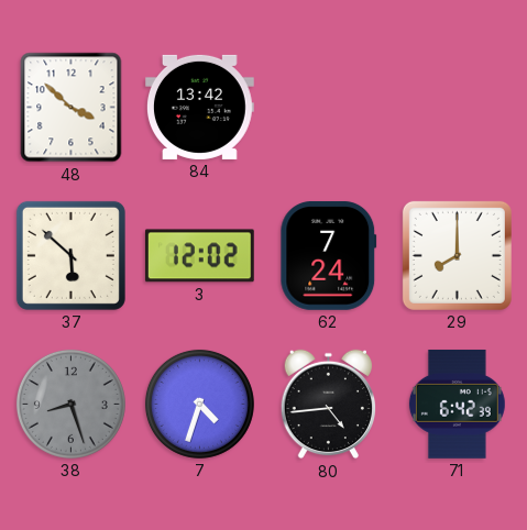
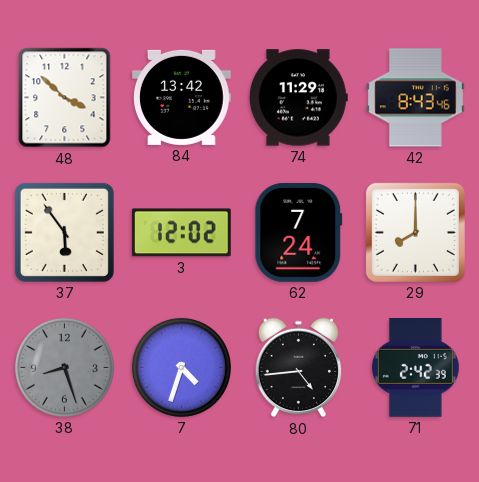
74: none -> 11:29
42: none -> 8:43
37: 5:52 -> 5:54
71: 6:42 -> 2:42
